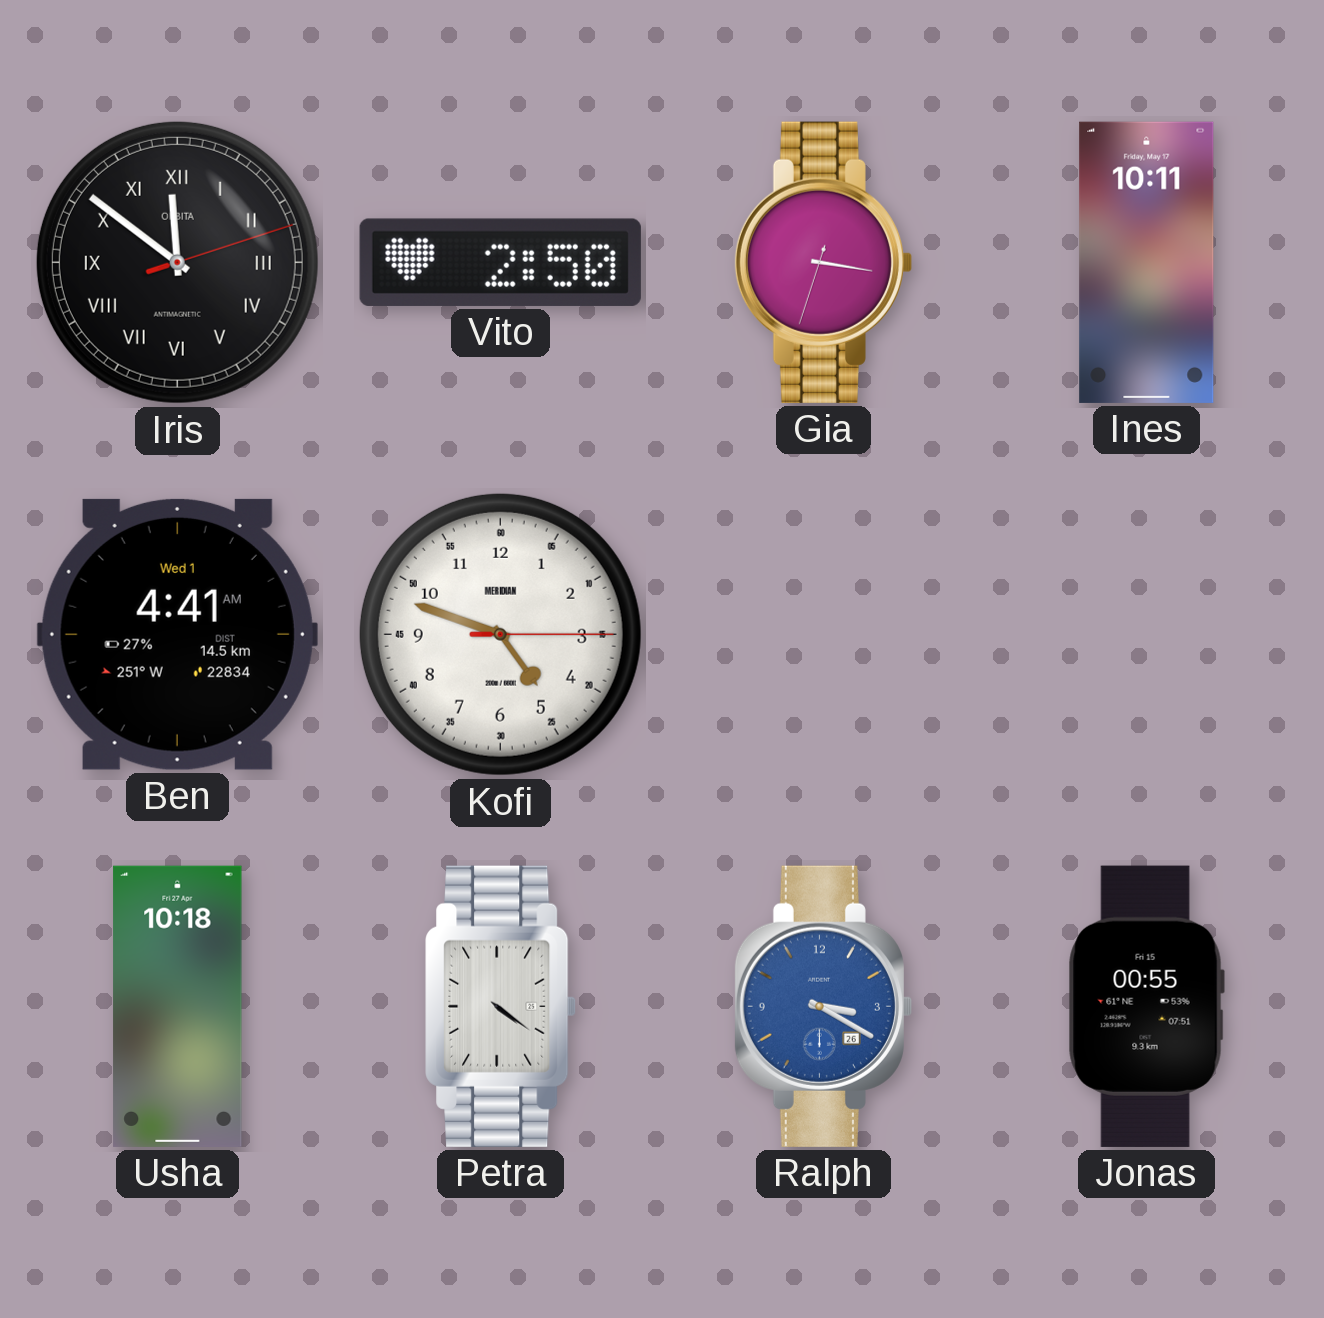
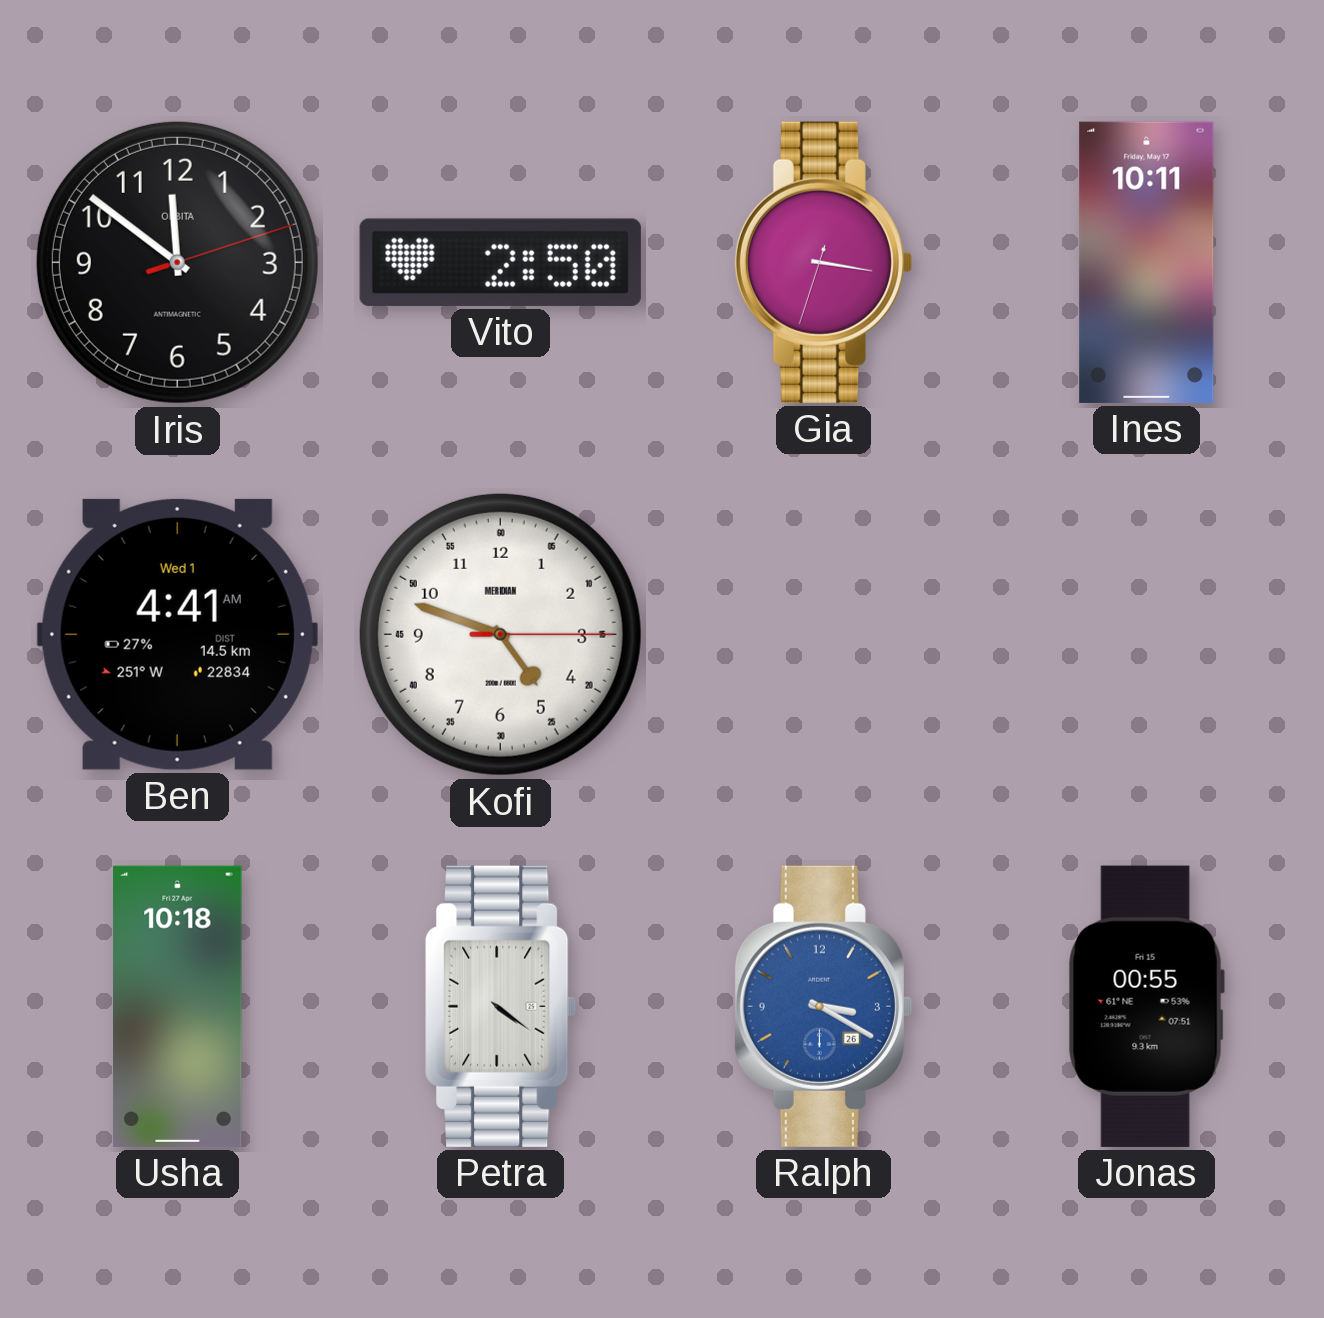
Iris numerals: Roman -> Arabic
